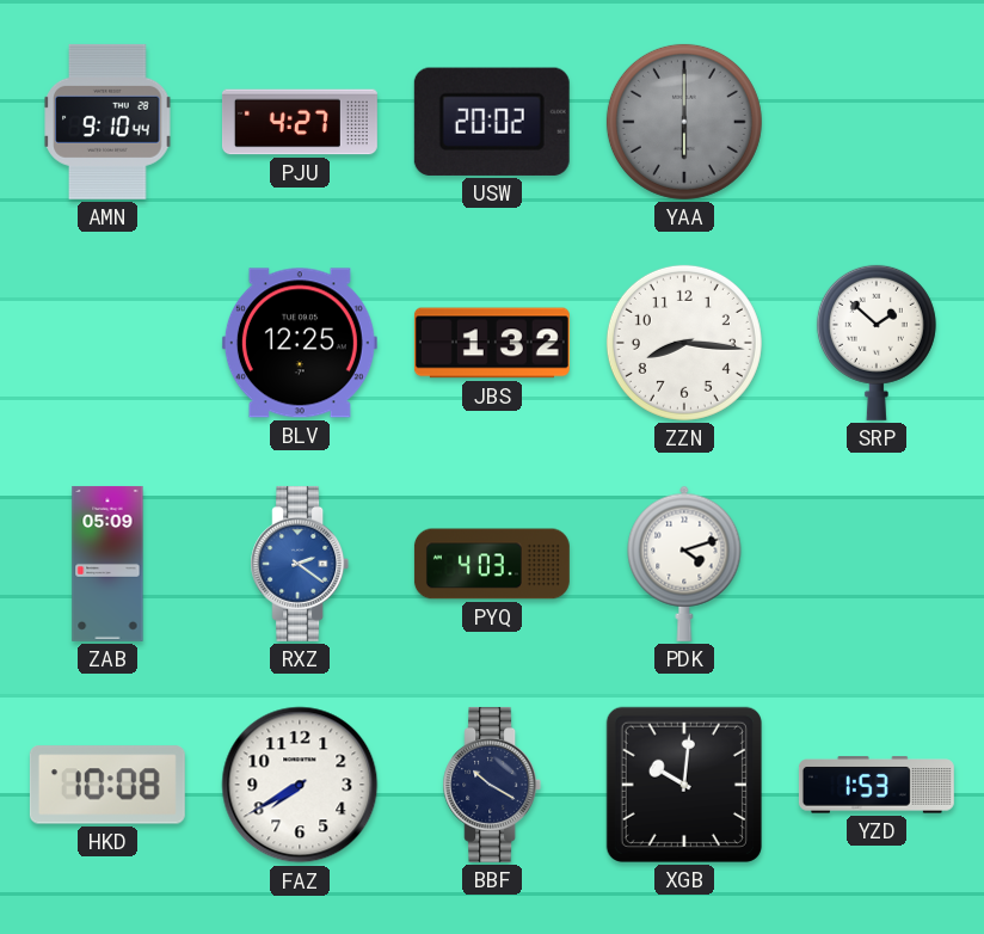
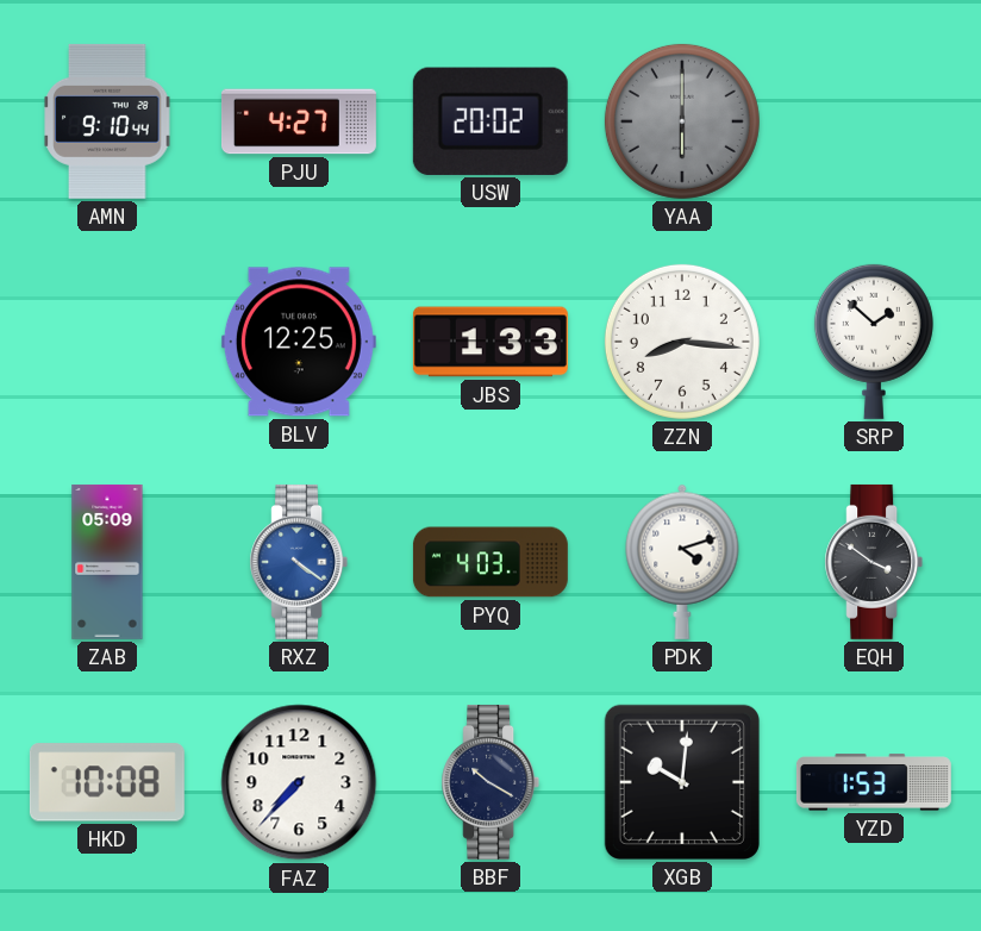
JBS: 1:32 -> 1:33
RXZ: 2:21 -> 4:21
EQH: none -> 3:51
FAZ: 7:40 -> 7:37
